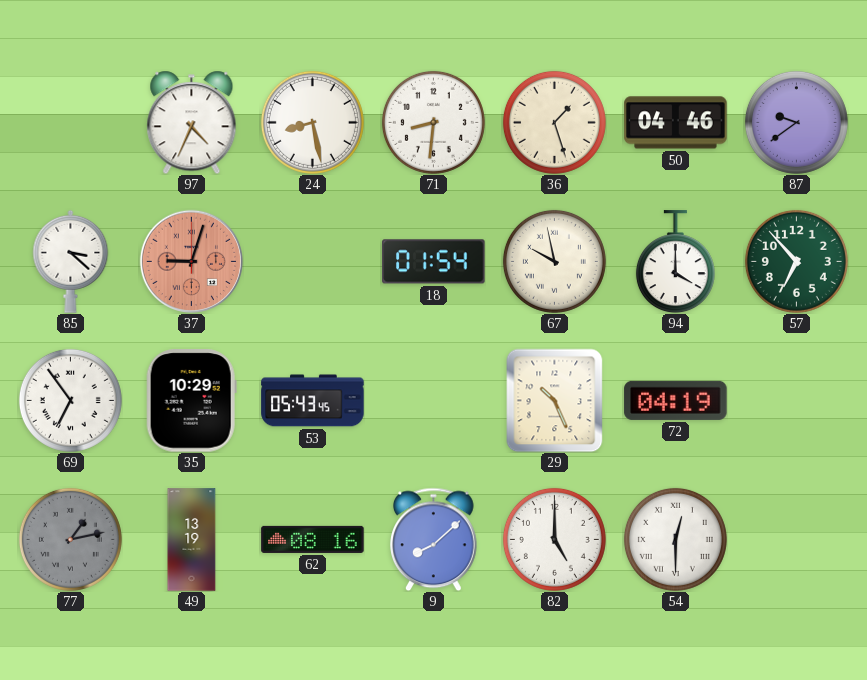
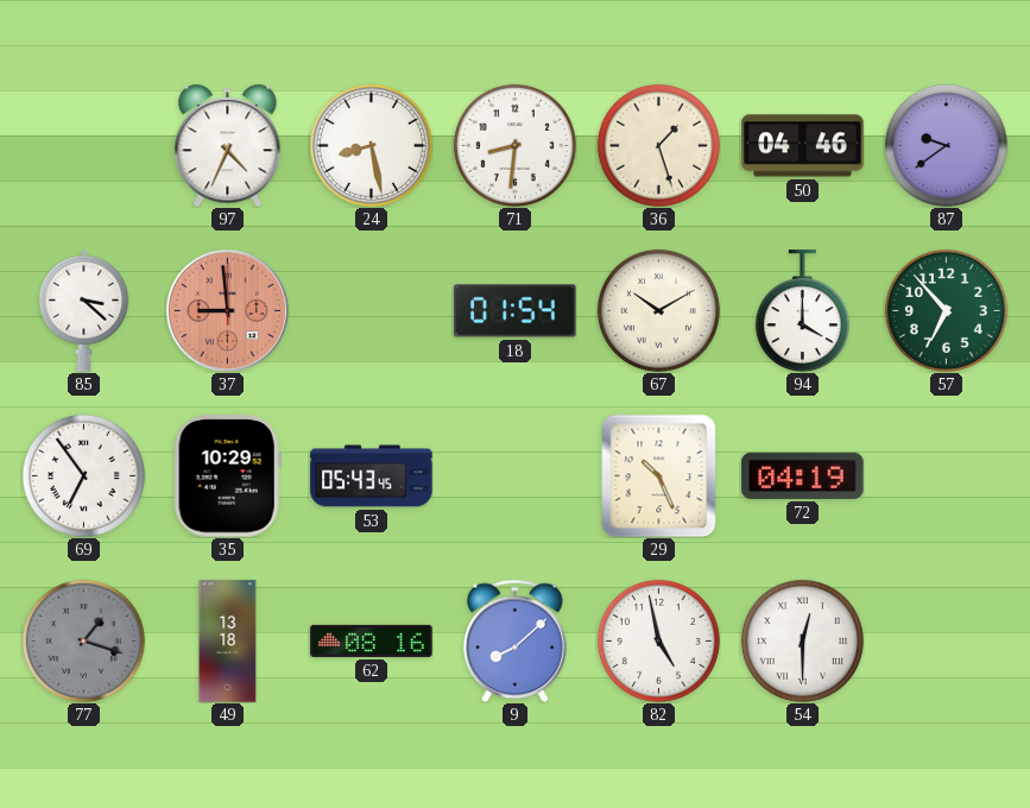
37: 9:03 -> 8:59
67: 9:58 -> 10:10
77: 1:13 -> 1:18
49: 13:19 -> 13:18
82: 5:00 -> 4:58
